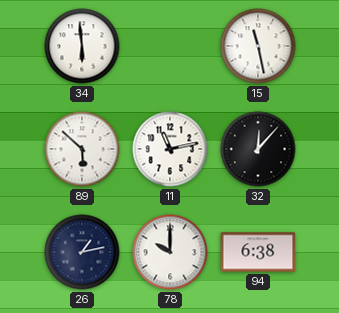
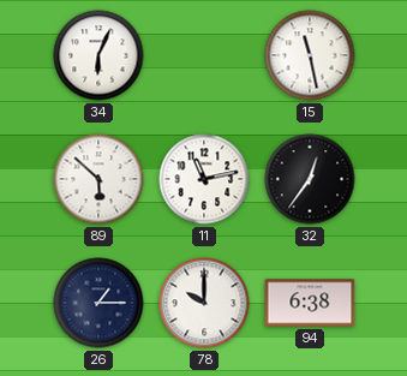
34: 5:59 -> 6:04
32: 12:07 -> 12:36
26: 1:13 -> 1:15
